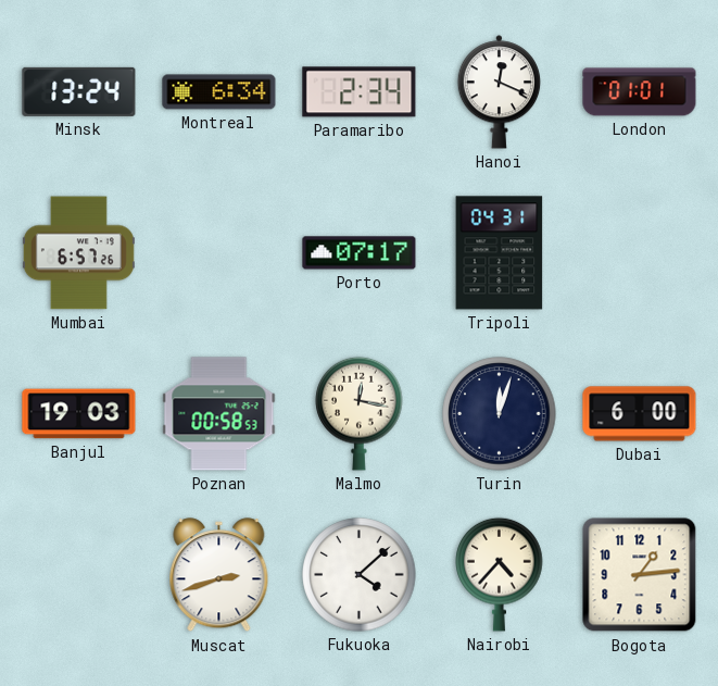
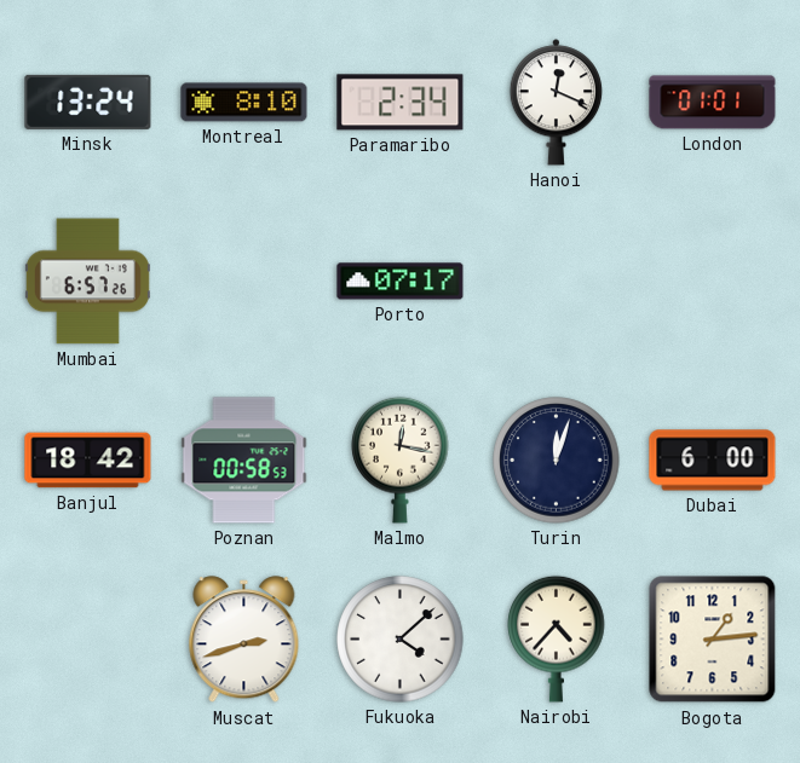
Montreal: 6:34 -> 8:10
Tripoli: 04:31 -> none
Banjul: 19:03 -> 18:42
